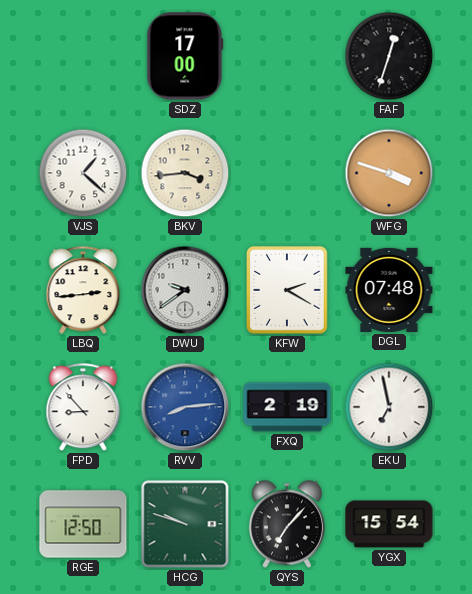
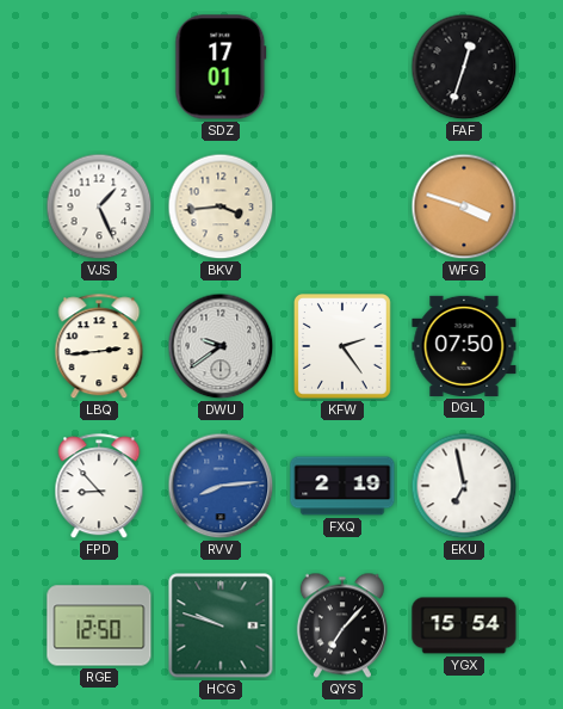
SDZ: 17:00 -> 17:01
VJS: 1:22 -> 1:26
KFW: 2:20 -> 2:24
DGL: 07:48 -> 07:50
